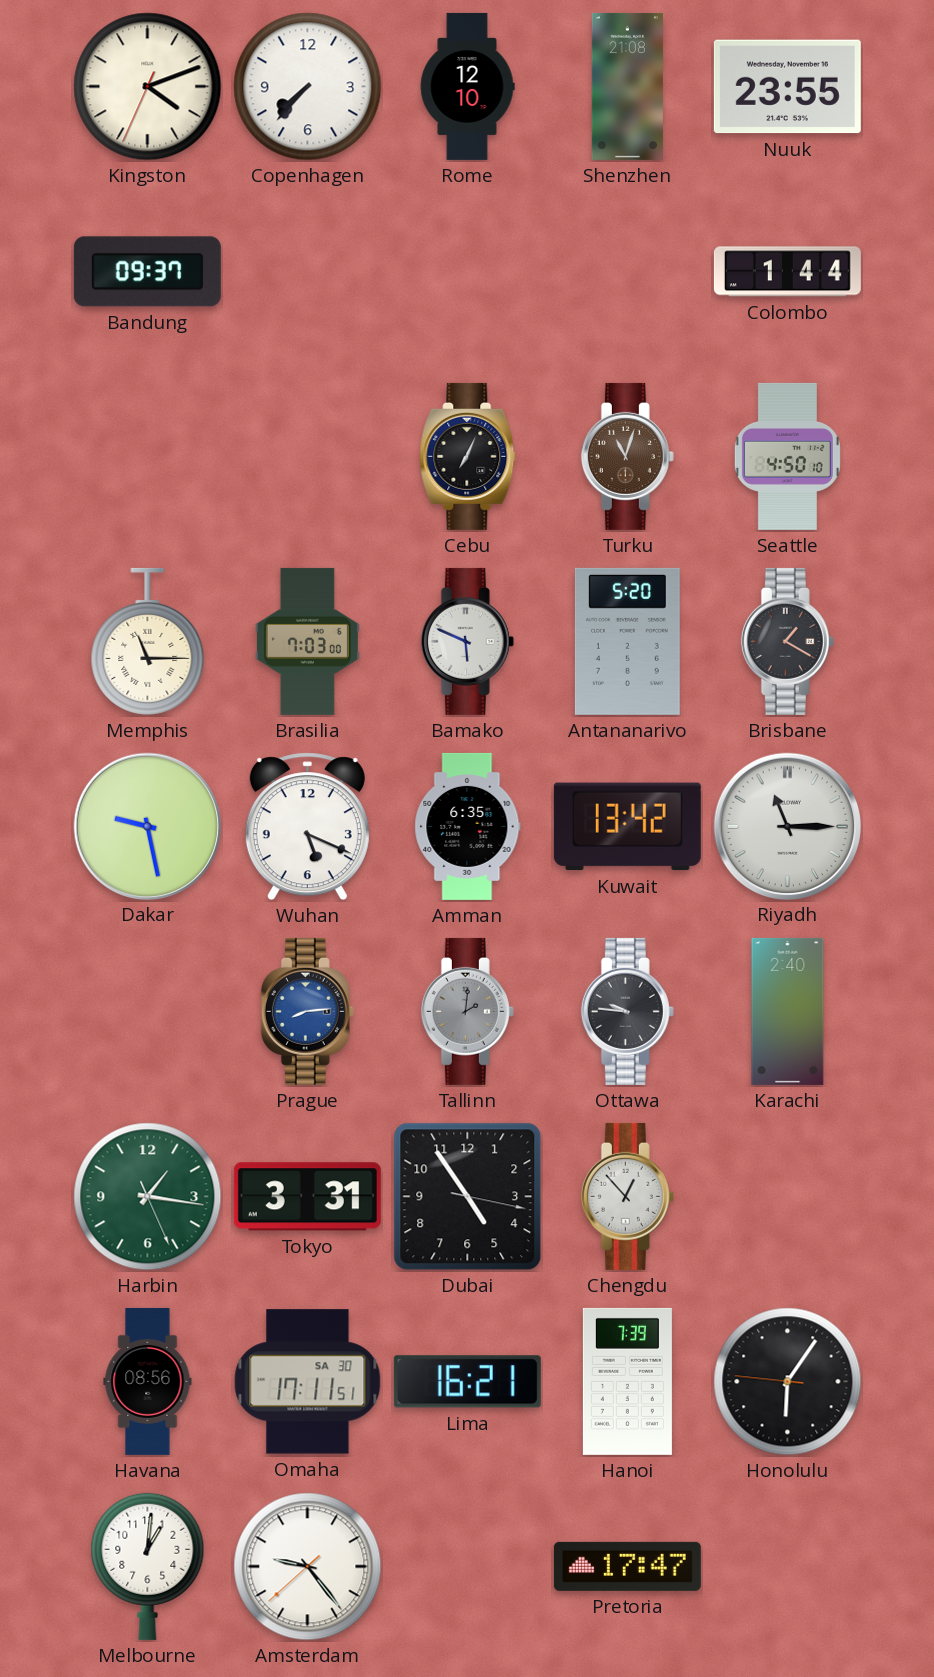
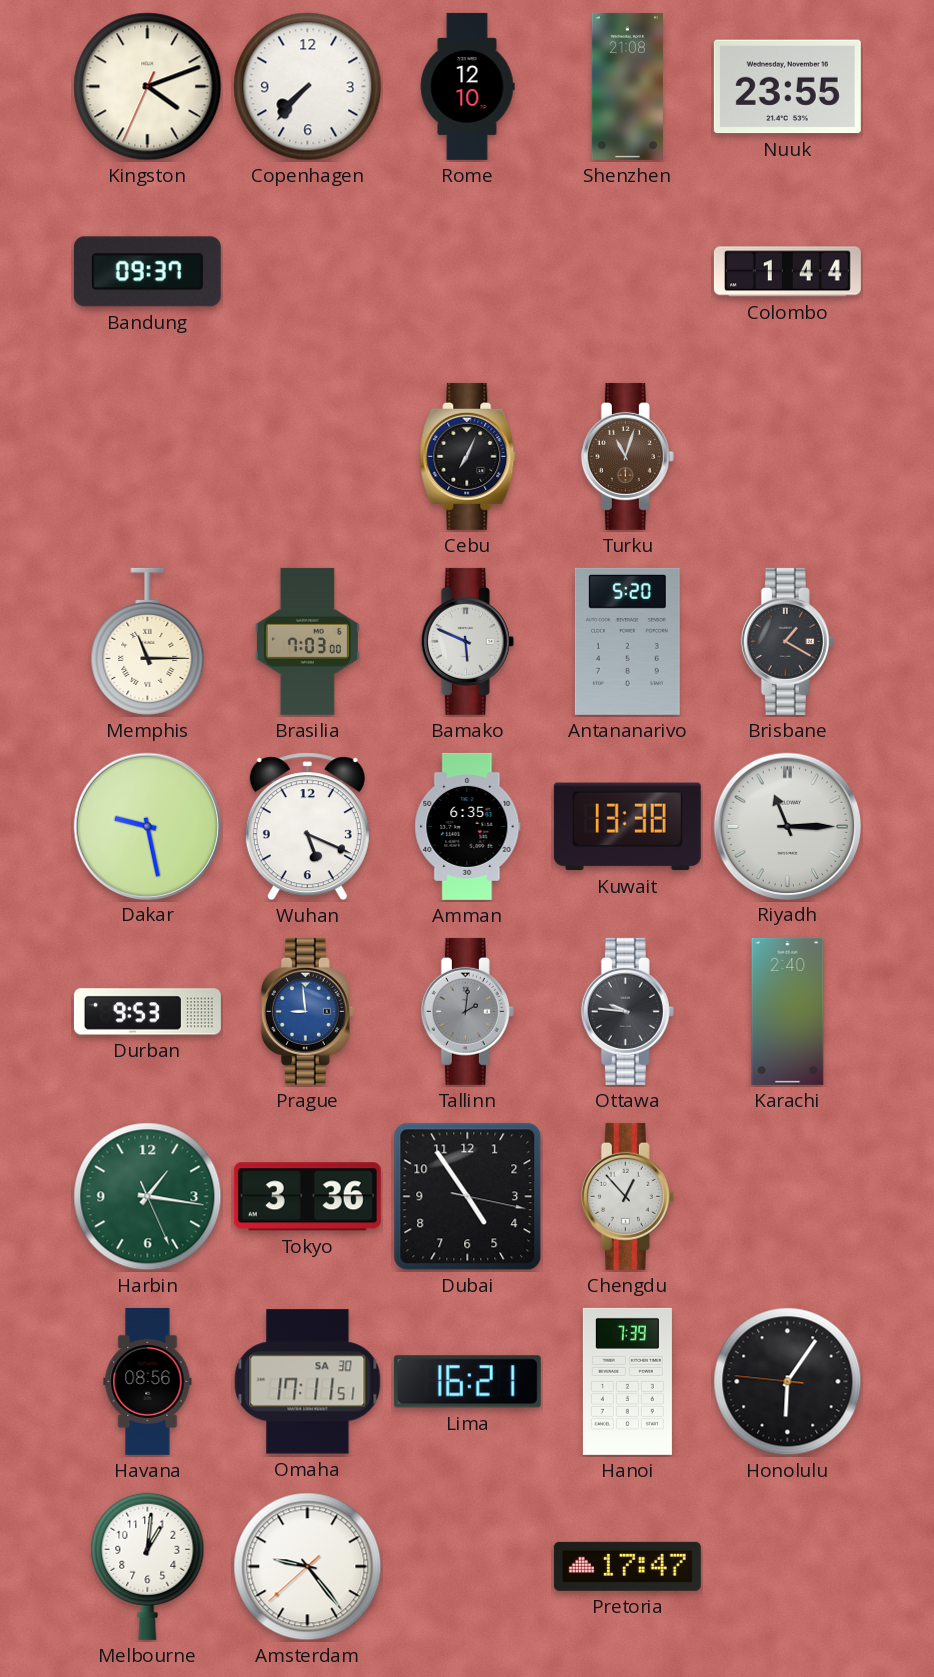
Seattle: 4:50 -> none
Kuwait: 13:42 -> 13:38
Durban: none -> 9:53
Prague: 8:14 -> 8:59
Tokyo: 3:31 -> 3:36
